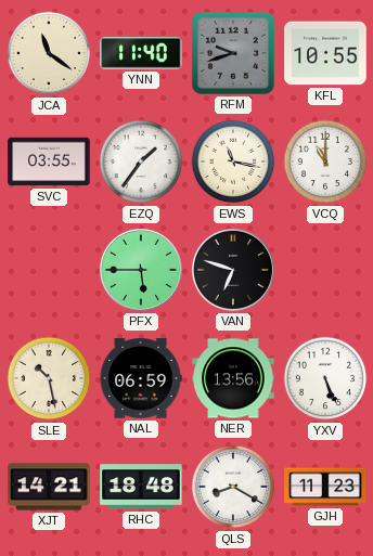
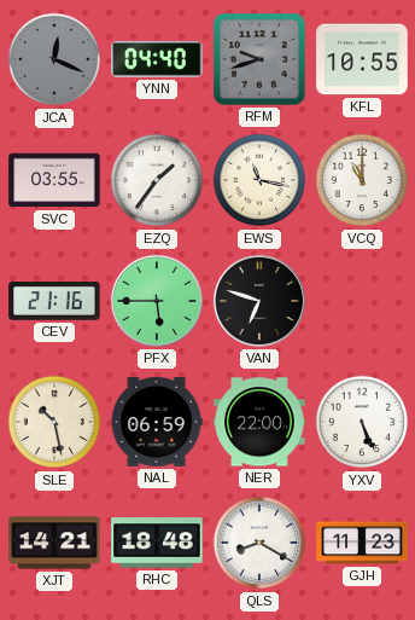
JCA: 11:21 -> 12:19
JCA dial: cream -> grey
YNN: 11:40 -> 04:40
CEV: none -> 21:16
NER: 13:56 -> 22:00
